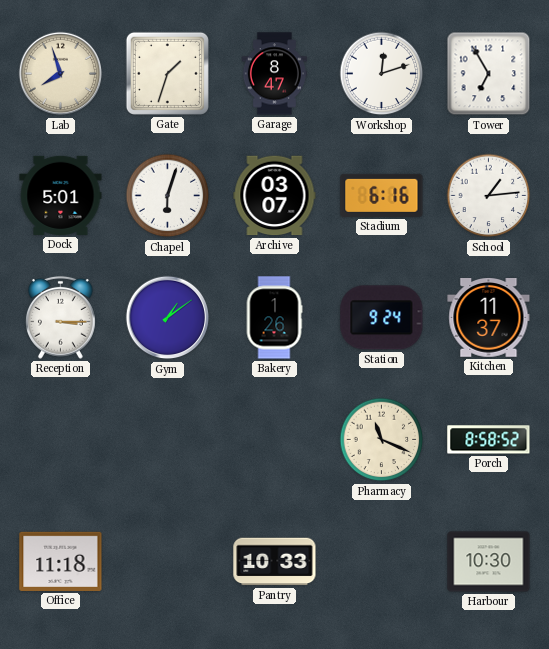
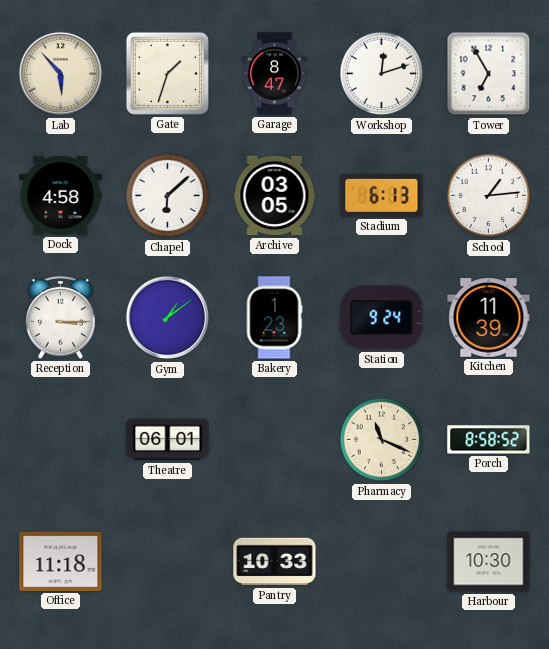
Lab: 7:57 -> 5:53
Dock: 5:01 -> 4:58
Chapel: 6:03 -> 6:08
Archive: 03:07 -> 03:05
Stadium: 6:16 -> 6:13
Bakery: 1:26 -> 1:23
Kitchen: 11:37 -> 11:39
Theatre: none -> 06:01
